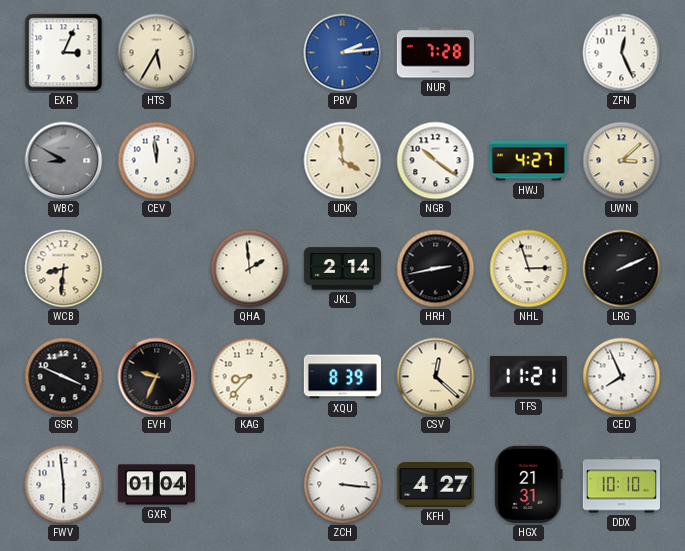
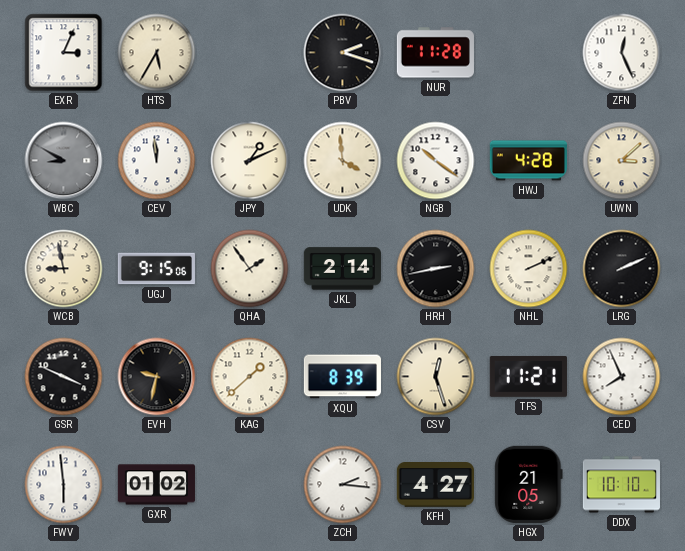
PBV: 2:14 -> 2:18
PBV dial: blue -> black
NUR: 7:28 -> 11:28
JPY: none -> 1:11
HWJ: 4:27 -> 4:28
WCB: 8:31 -> 8:58
UGJ: none -> 9:15
QHA: 1:59 -> 1:54
NHL: 2:57 -> 2:11
EVH: 9:34 -> 9:32
KAG: 8:37 -> 1:38
CSV: 12:22 -> 12:27
GXR: 01:04 -> 01:02
ZCH: 3:16 -> 2:16
HGX: 21:31 -> 21:05
